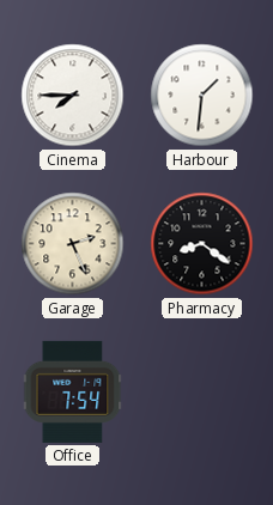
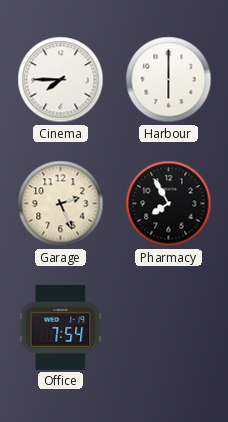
Harbour: 1:31 -> 6:00
Pharmacy: 8:21 -> 7:55
